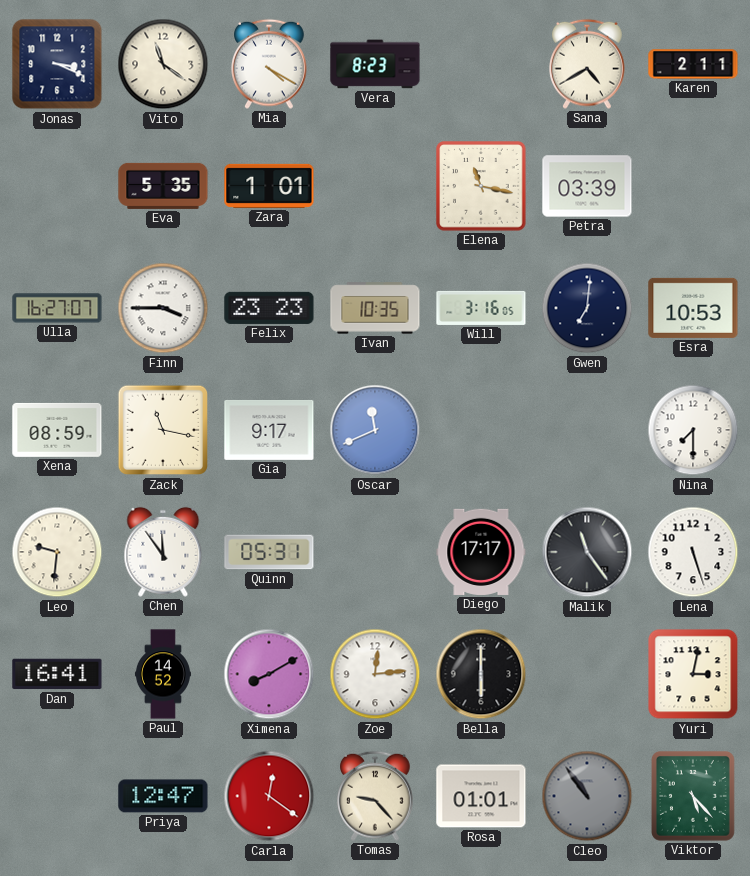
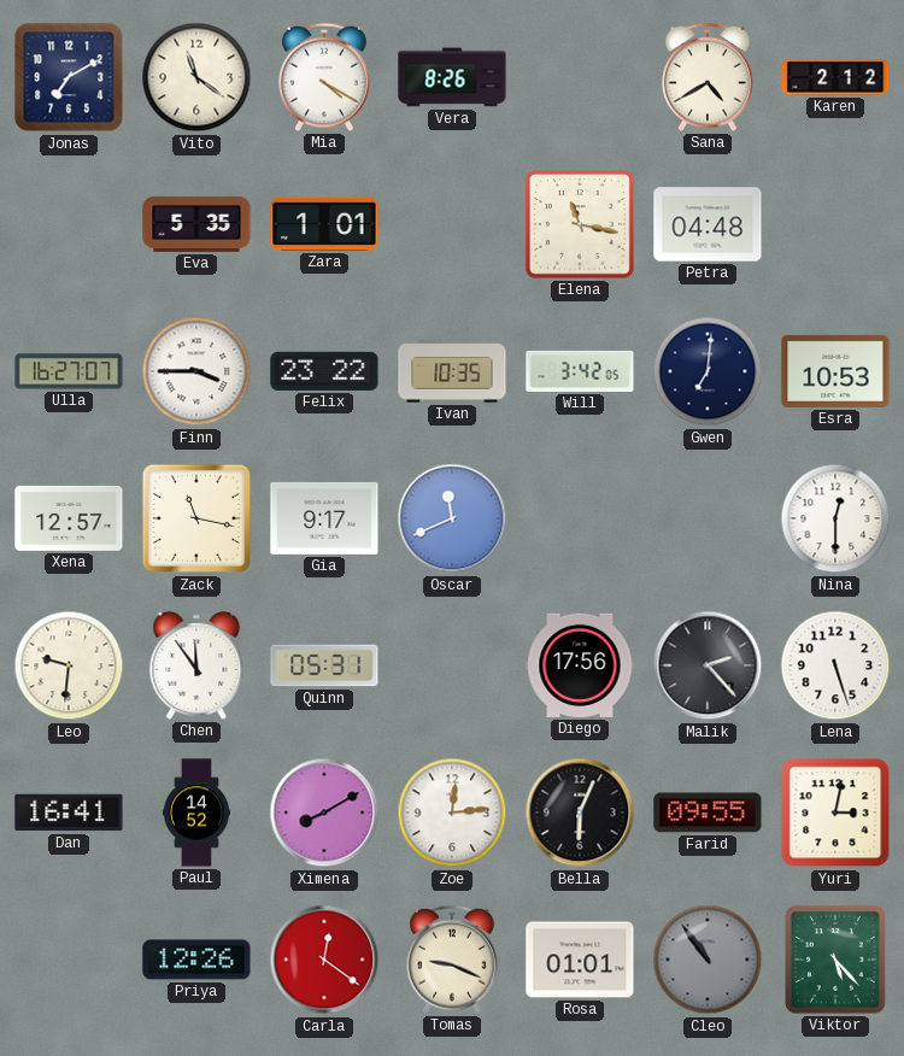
Jonas: 3:19 -> 7:10
Vera: 8:23 -> 8:26
Karen: 2:11 -> 2:12
Petra: 03:39 -> 04:48
Felix: 23:23 -> 23:22
Will: 3:16 -> 3:42
Xena: 08:59 -> 12:57
Nina: 7:30 -> 12:30
Diego: 17:17 -> 17:56
Malik: 11:24 -> 2:23
Bella: 6:00 -> 6:04
Farid: none -> 09:55
Priya: 12:47 -> 12:26
Tomas: 9:23 -> 9:19
